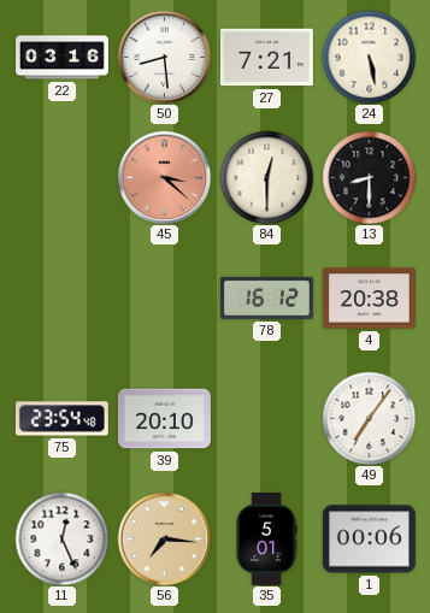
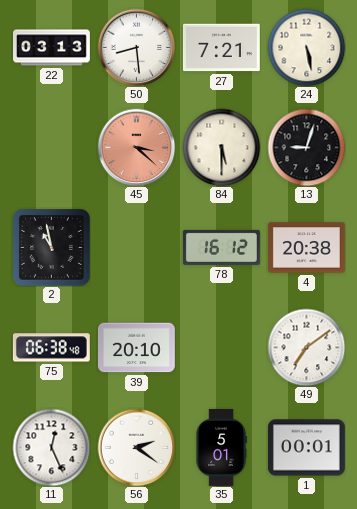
22: 03:16 -> 03:13
84: 12:30 -> 5:30
13: 8:30 -> 9:03
2: none -> 10:58
75: 23:54 -> 06:38
49: 7:06 -> 7:09
56: 7:16 -> 2:21
56 dial: champagne -> white
1: 00:06 -> 00:01
